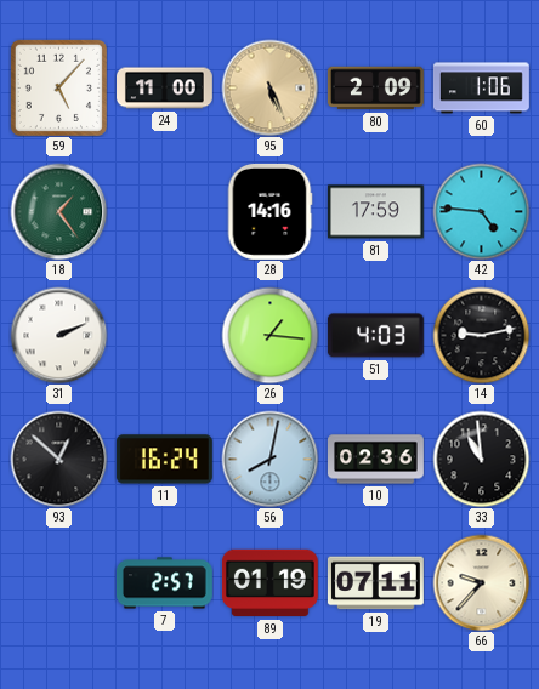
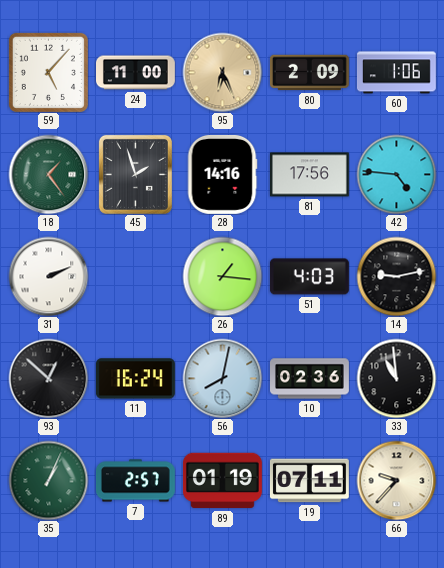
95: 5:26 -> 6:26
45: none -> 1:57
81: 17:59 -> 17:56
35: none -> 1:04
